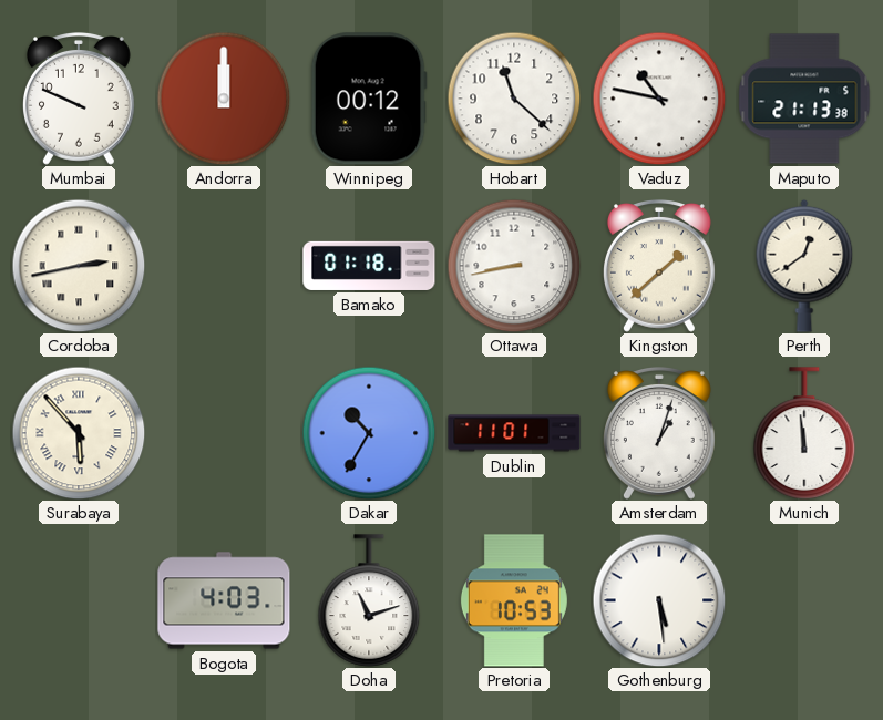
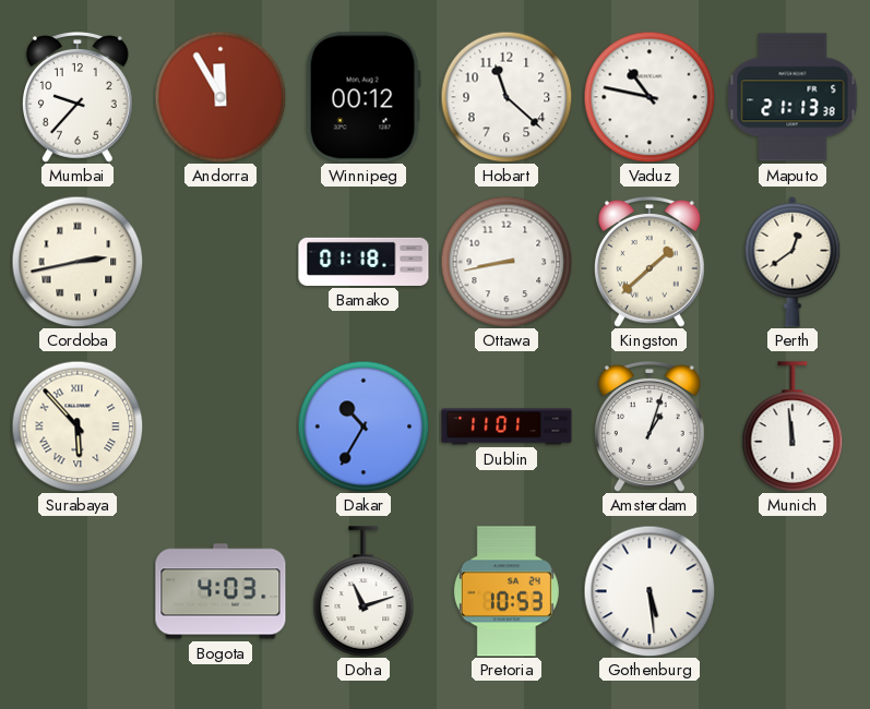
Mumbai: 9:49 -> 9:37
Andorra: 12:00 -> 11:55
